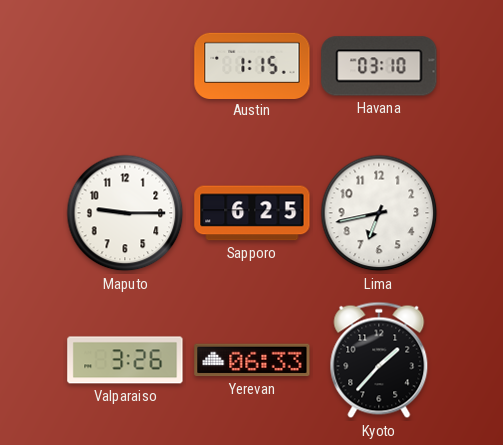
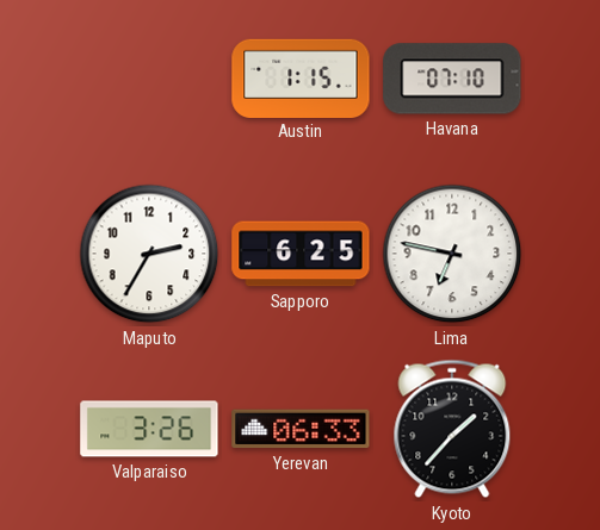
Havana: 03:10 -> 07:10
Maputo: 9:15 -> 2:35
Lima: 6:43 -> 6:47
